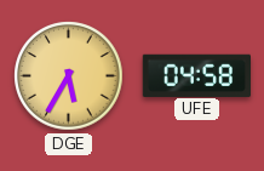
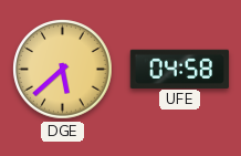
DGE: 5:35 -> 5:38
